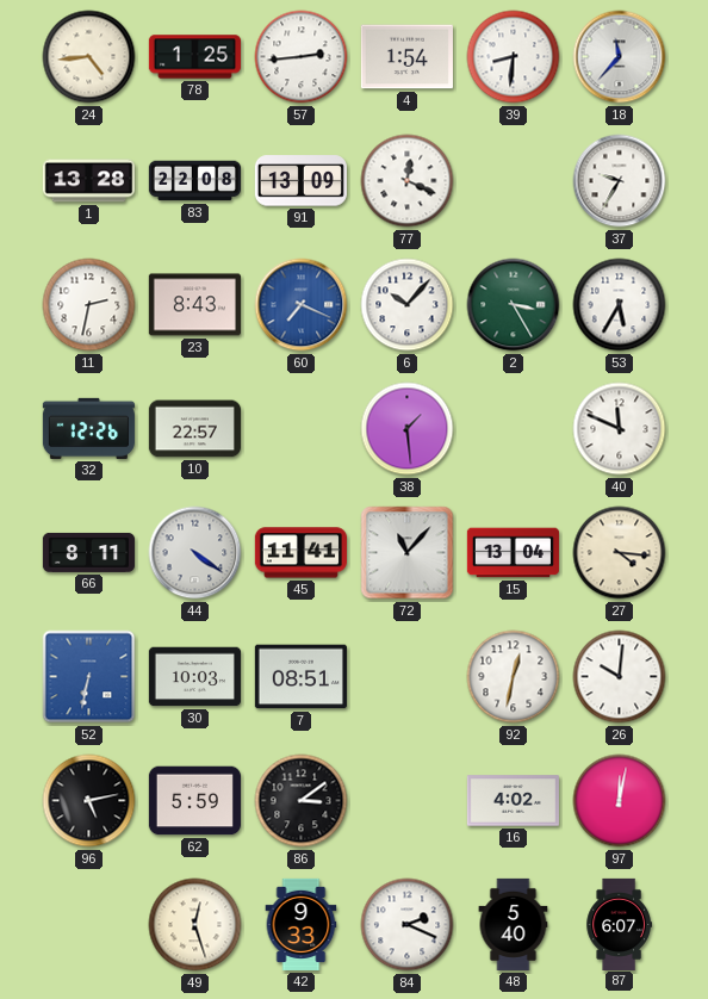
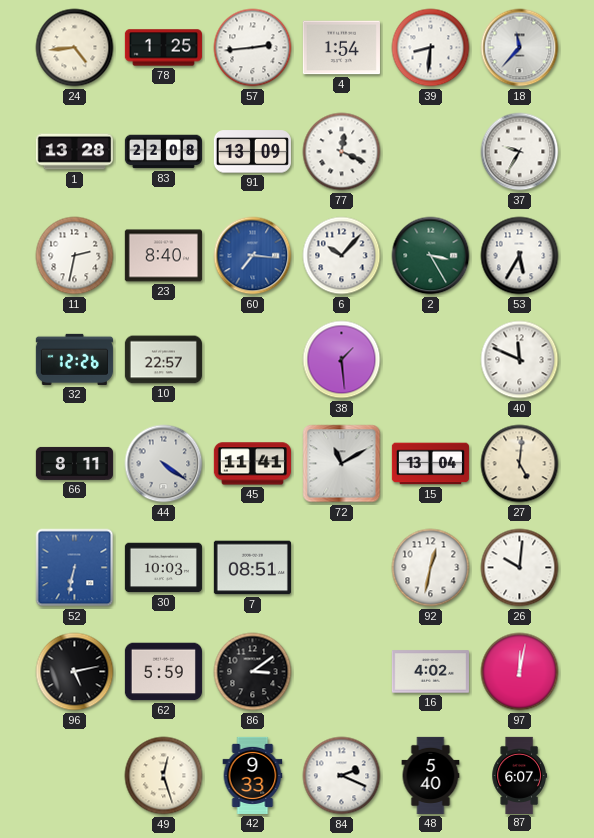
23: 8:43 -> 8:40
60: 7:19 -> 7:16
72: 11:07 -> 11:10
27: 4:16 -> 5:01
